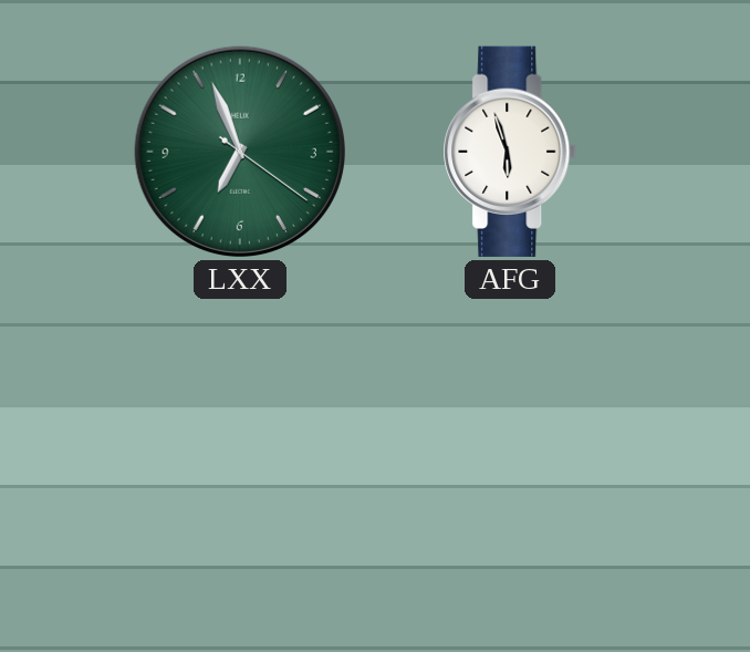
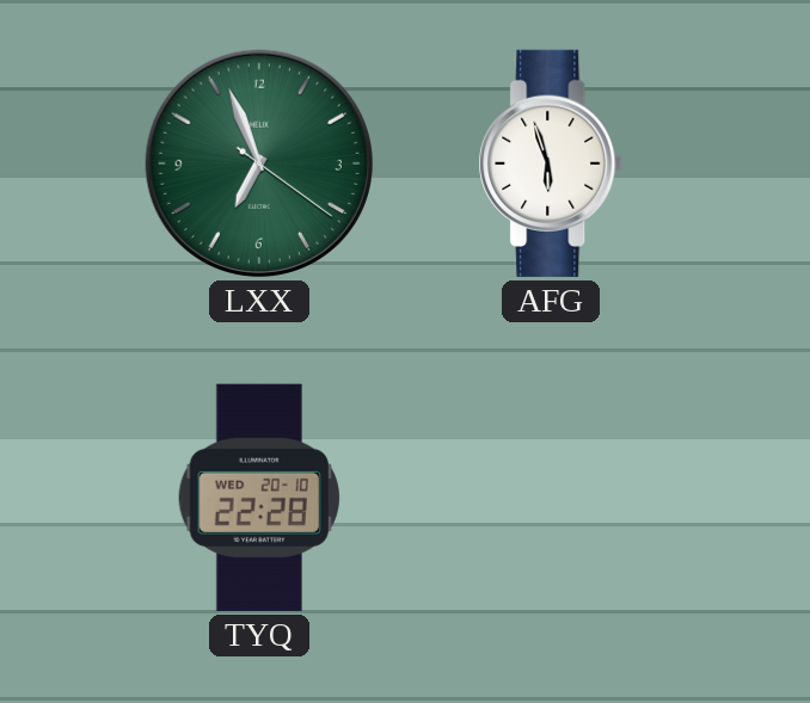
TYQ: none -> 22:28
